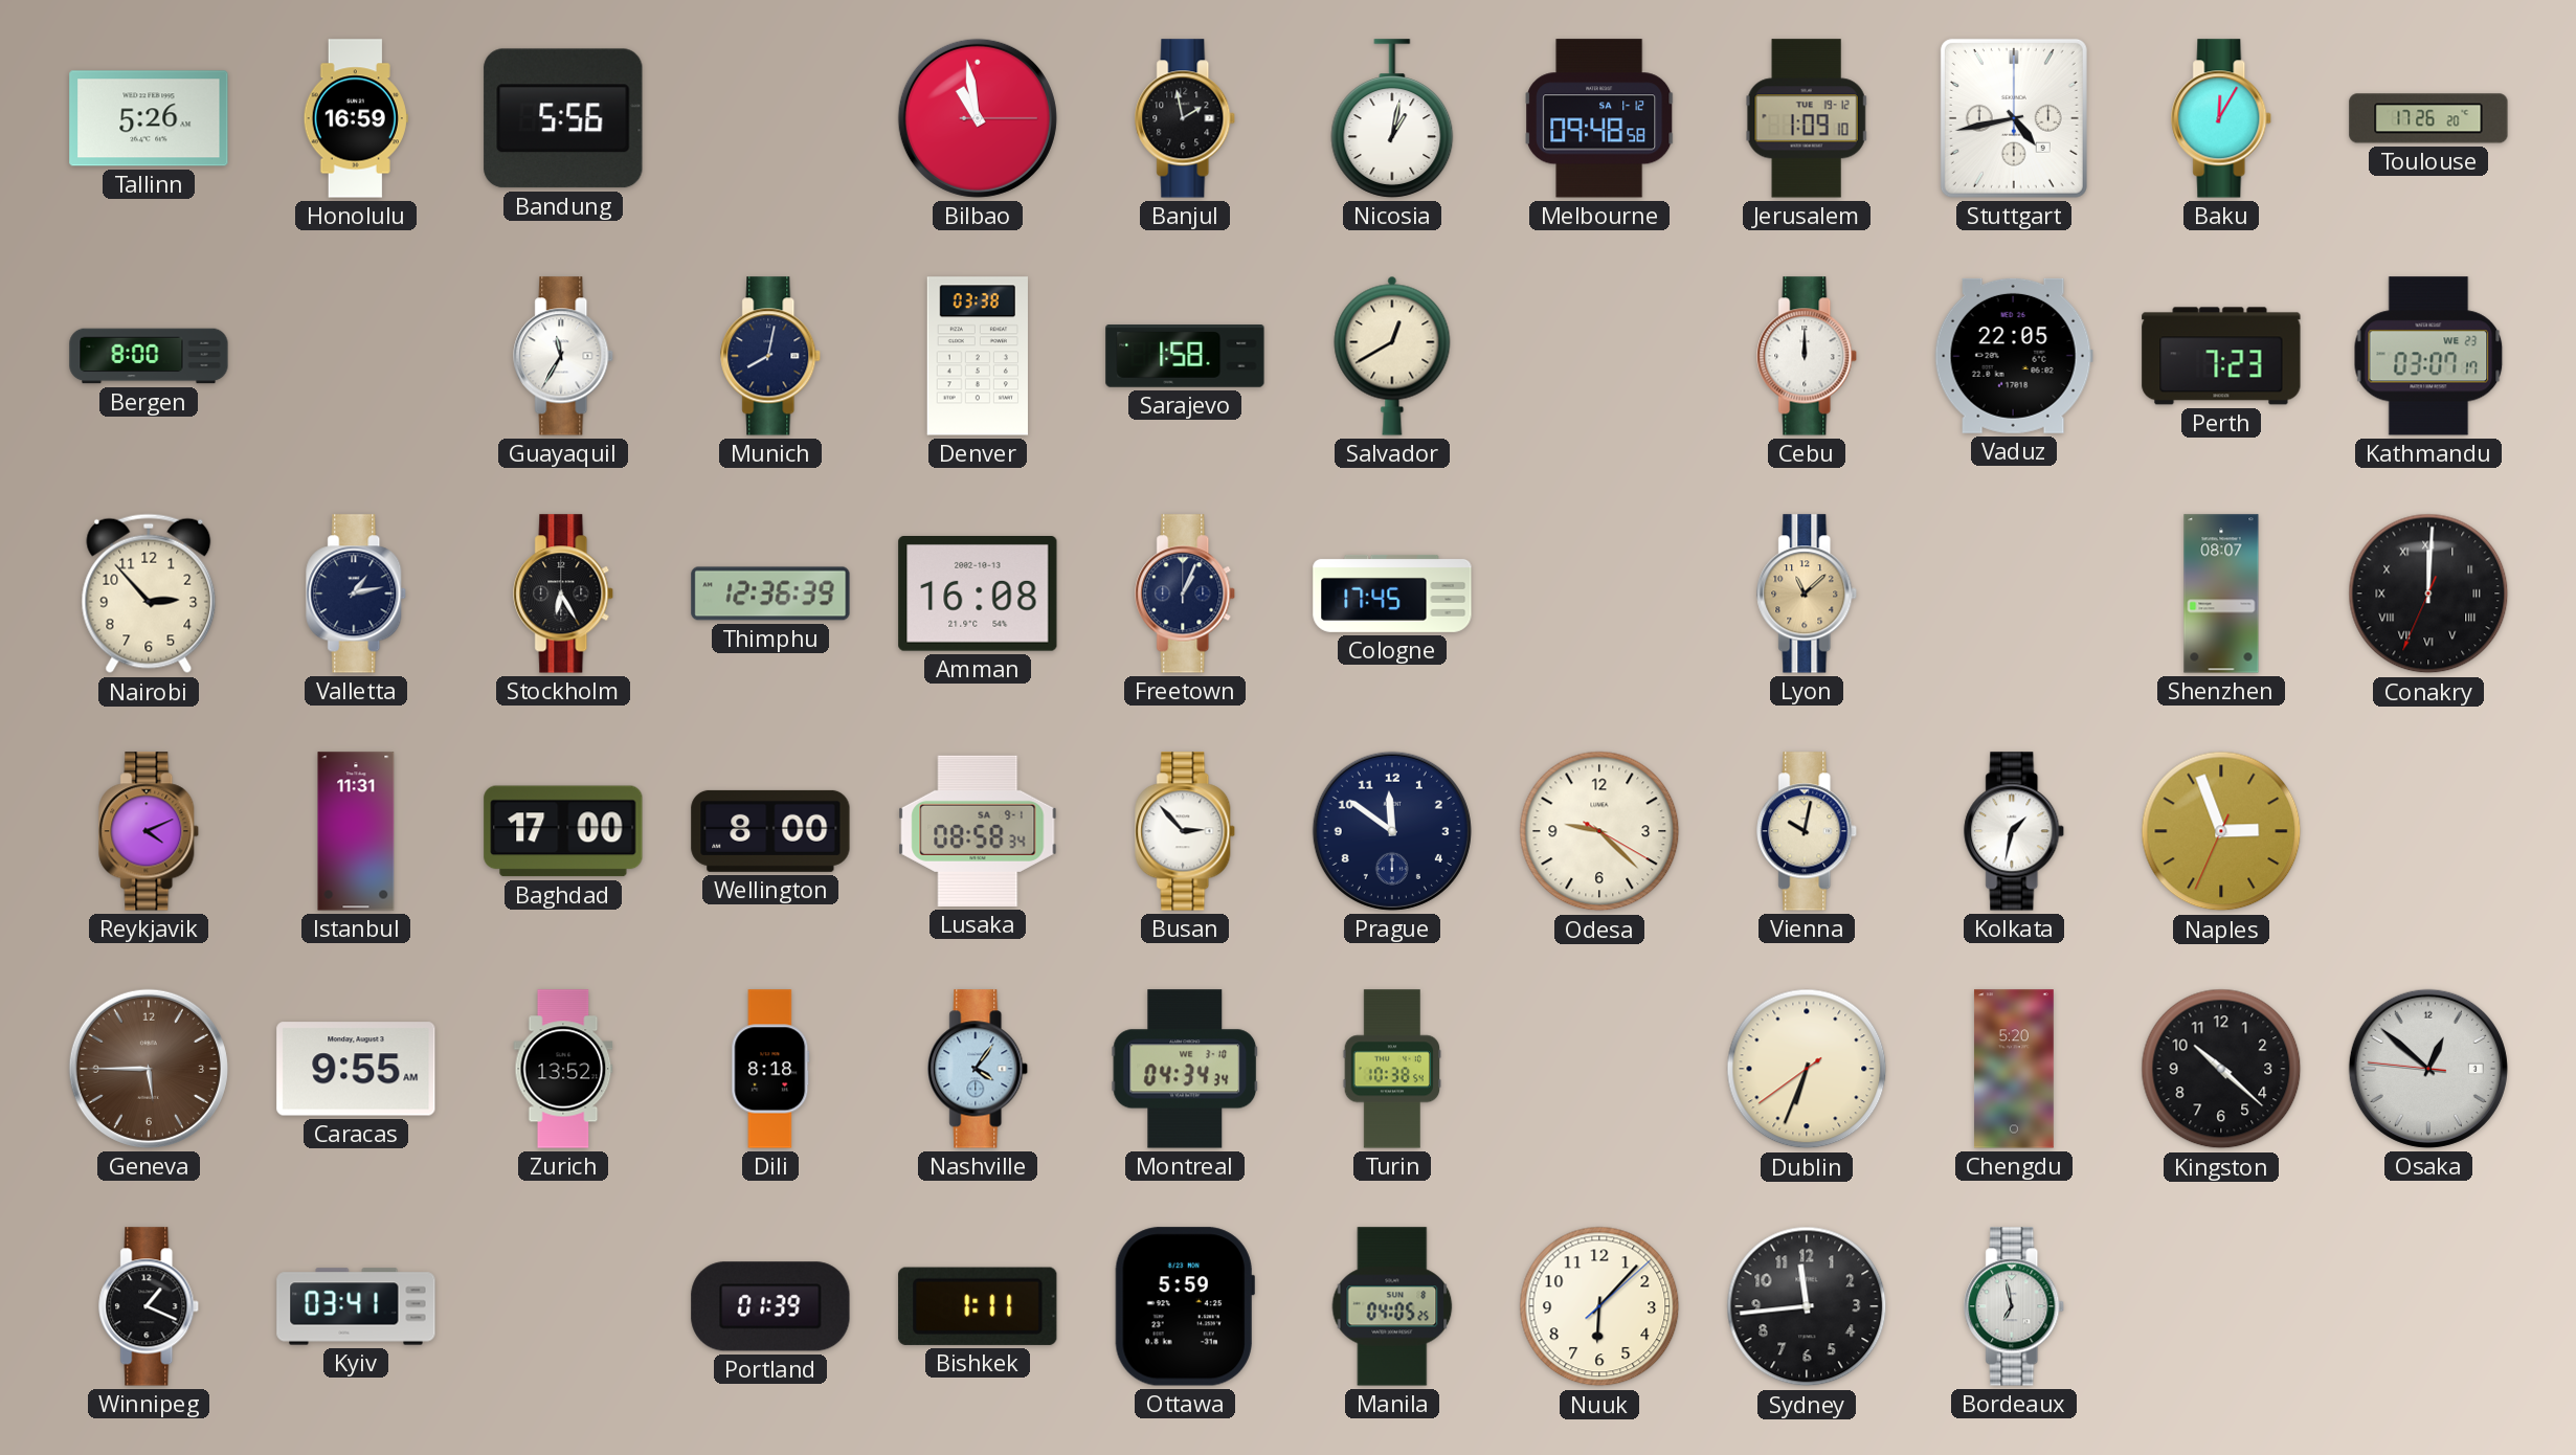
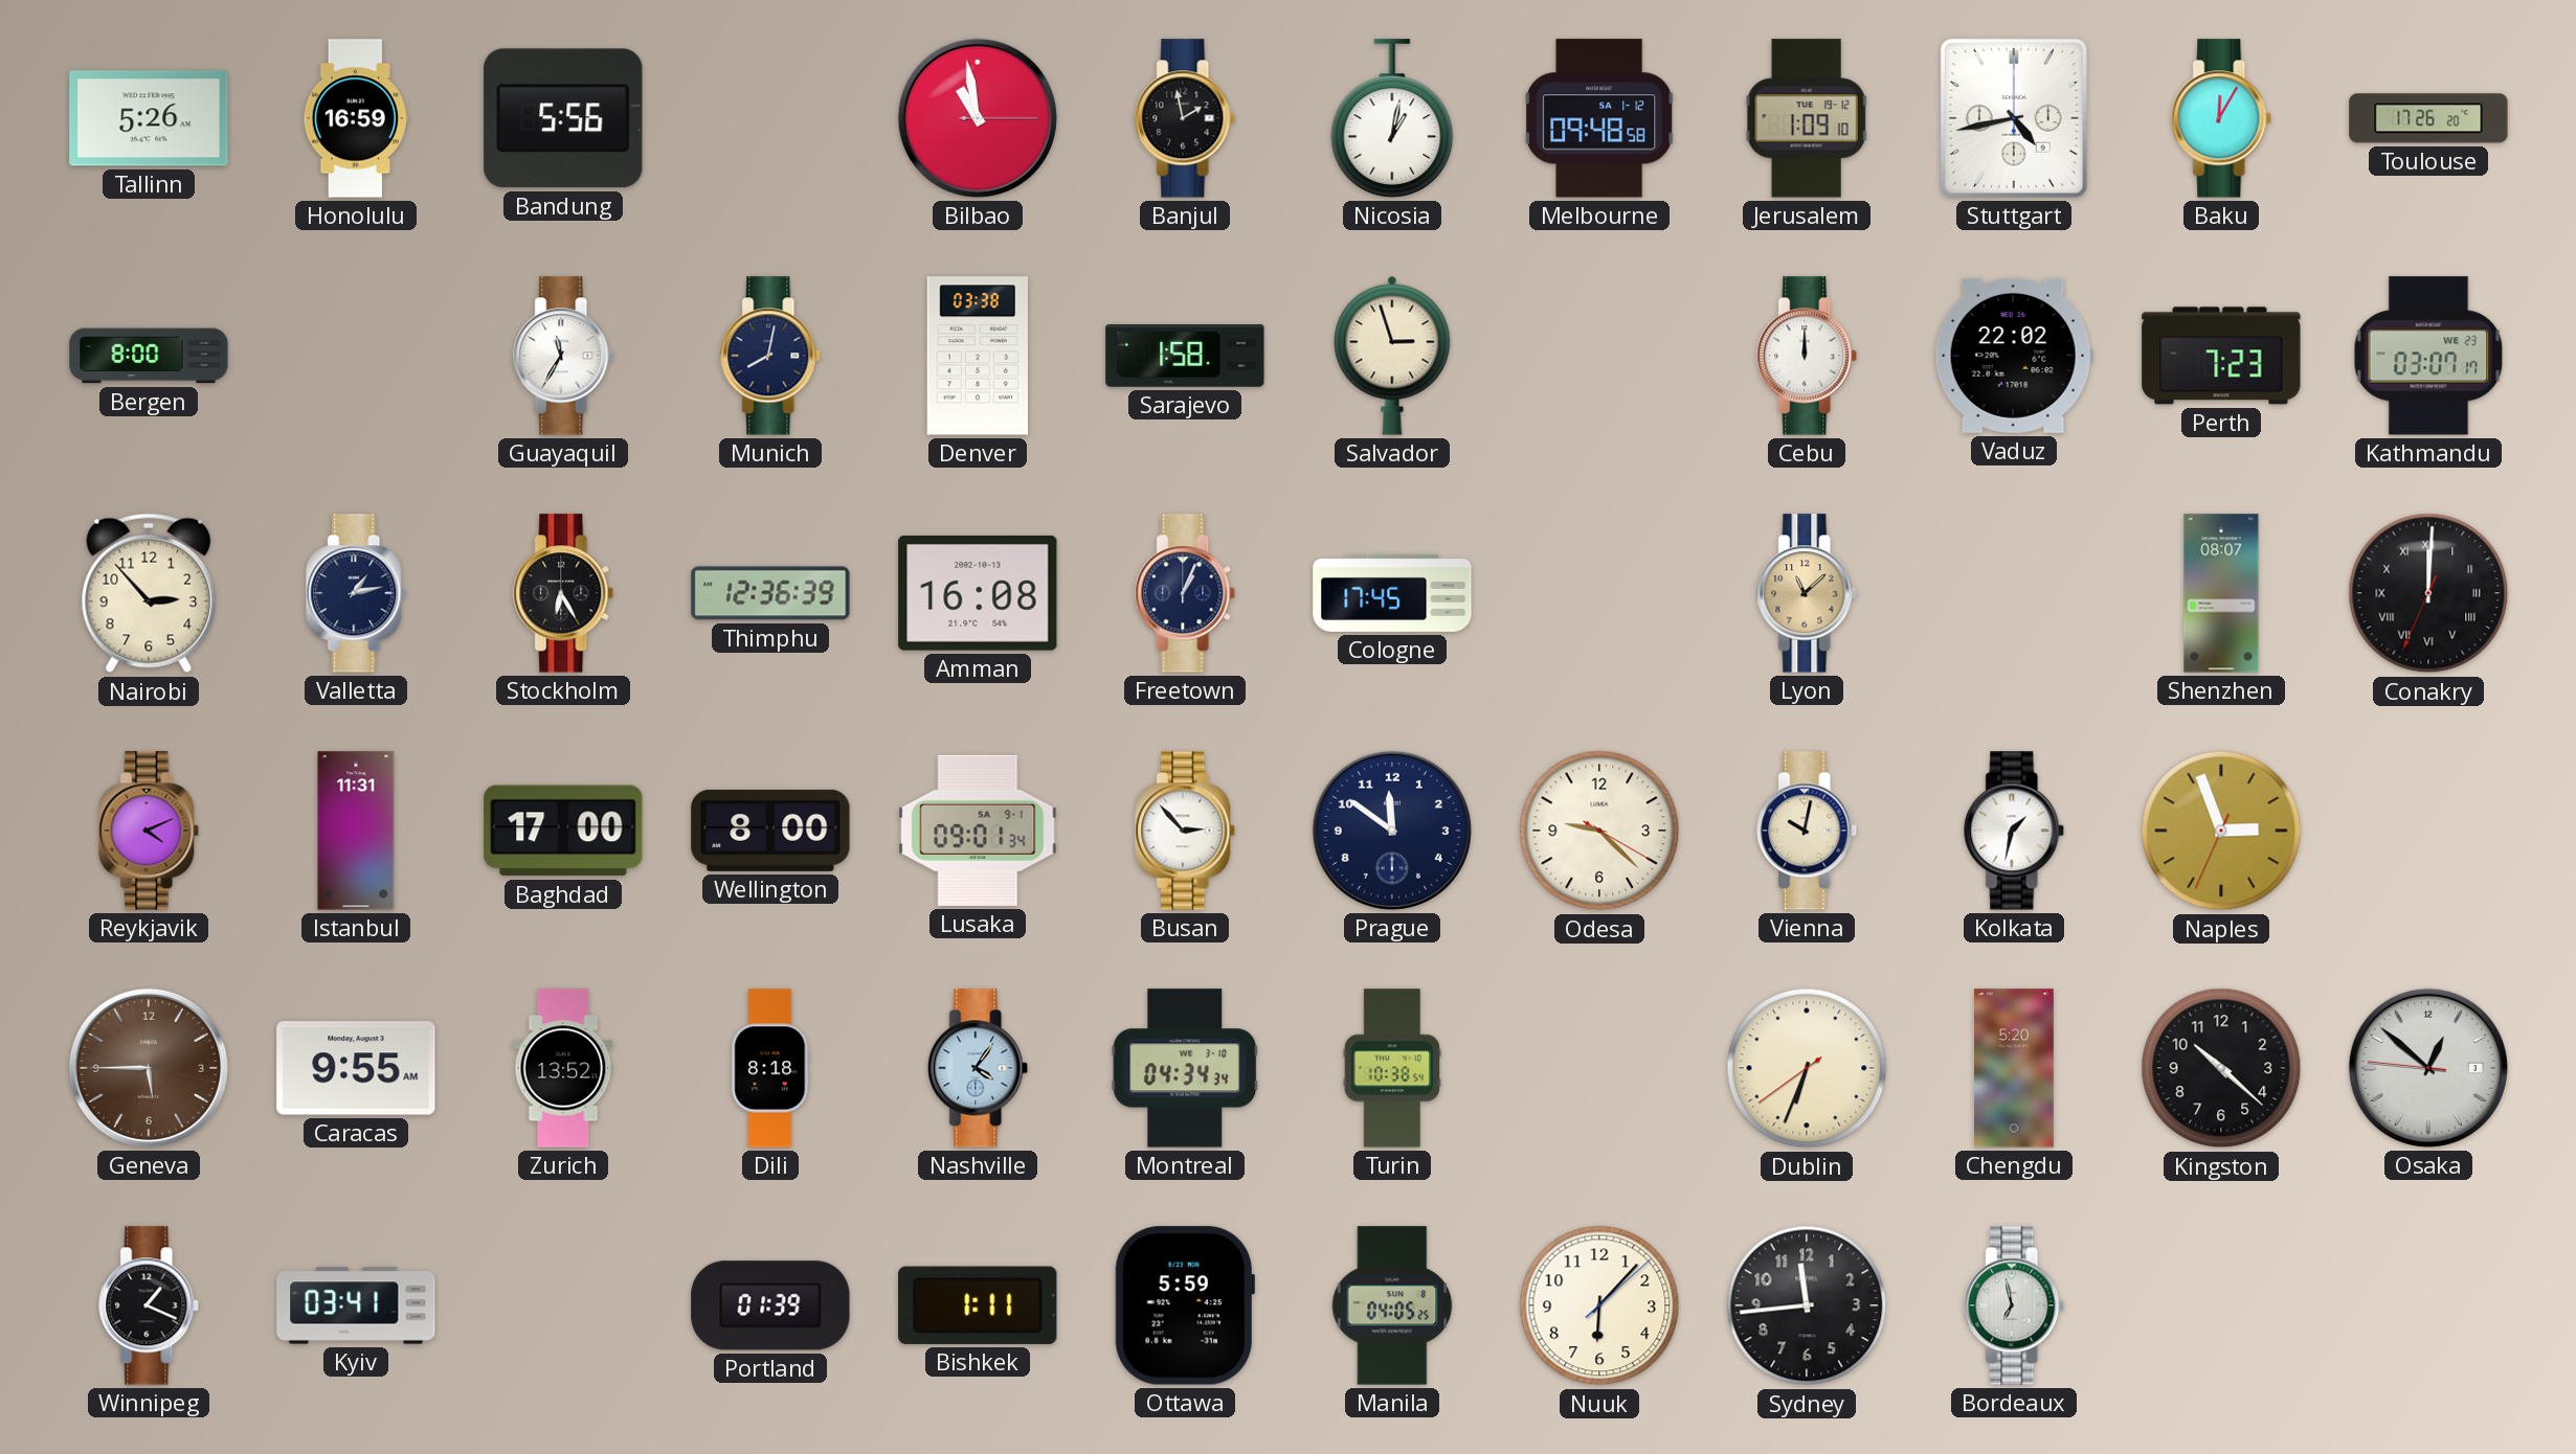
Salvador: 12:40 -> 2:57
Vaduz: 22:05 -> 22:02
Lusaka: 08:58 -> 09:01
